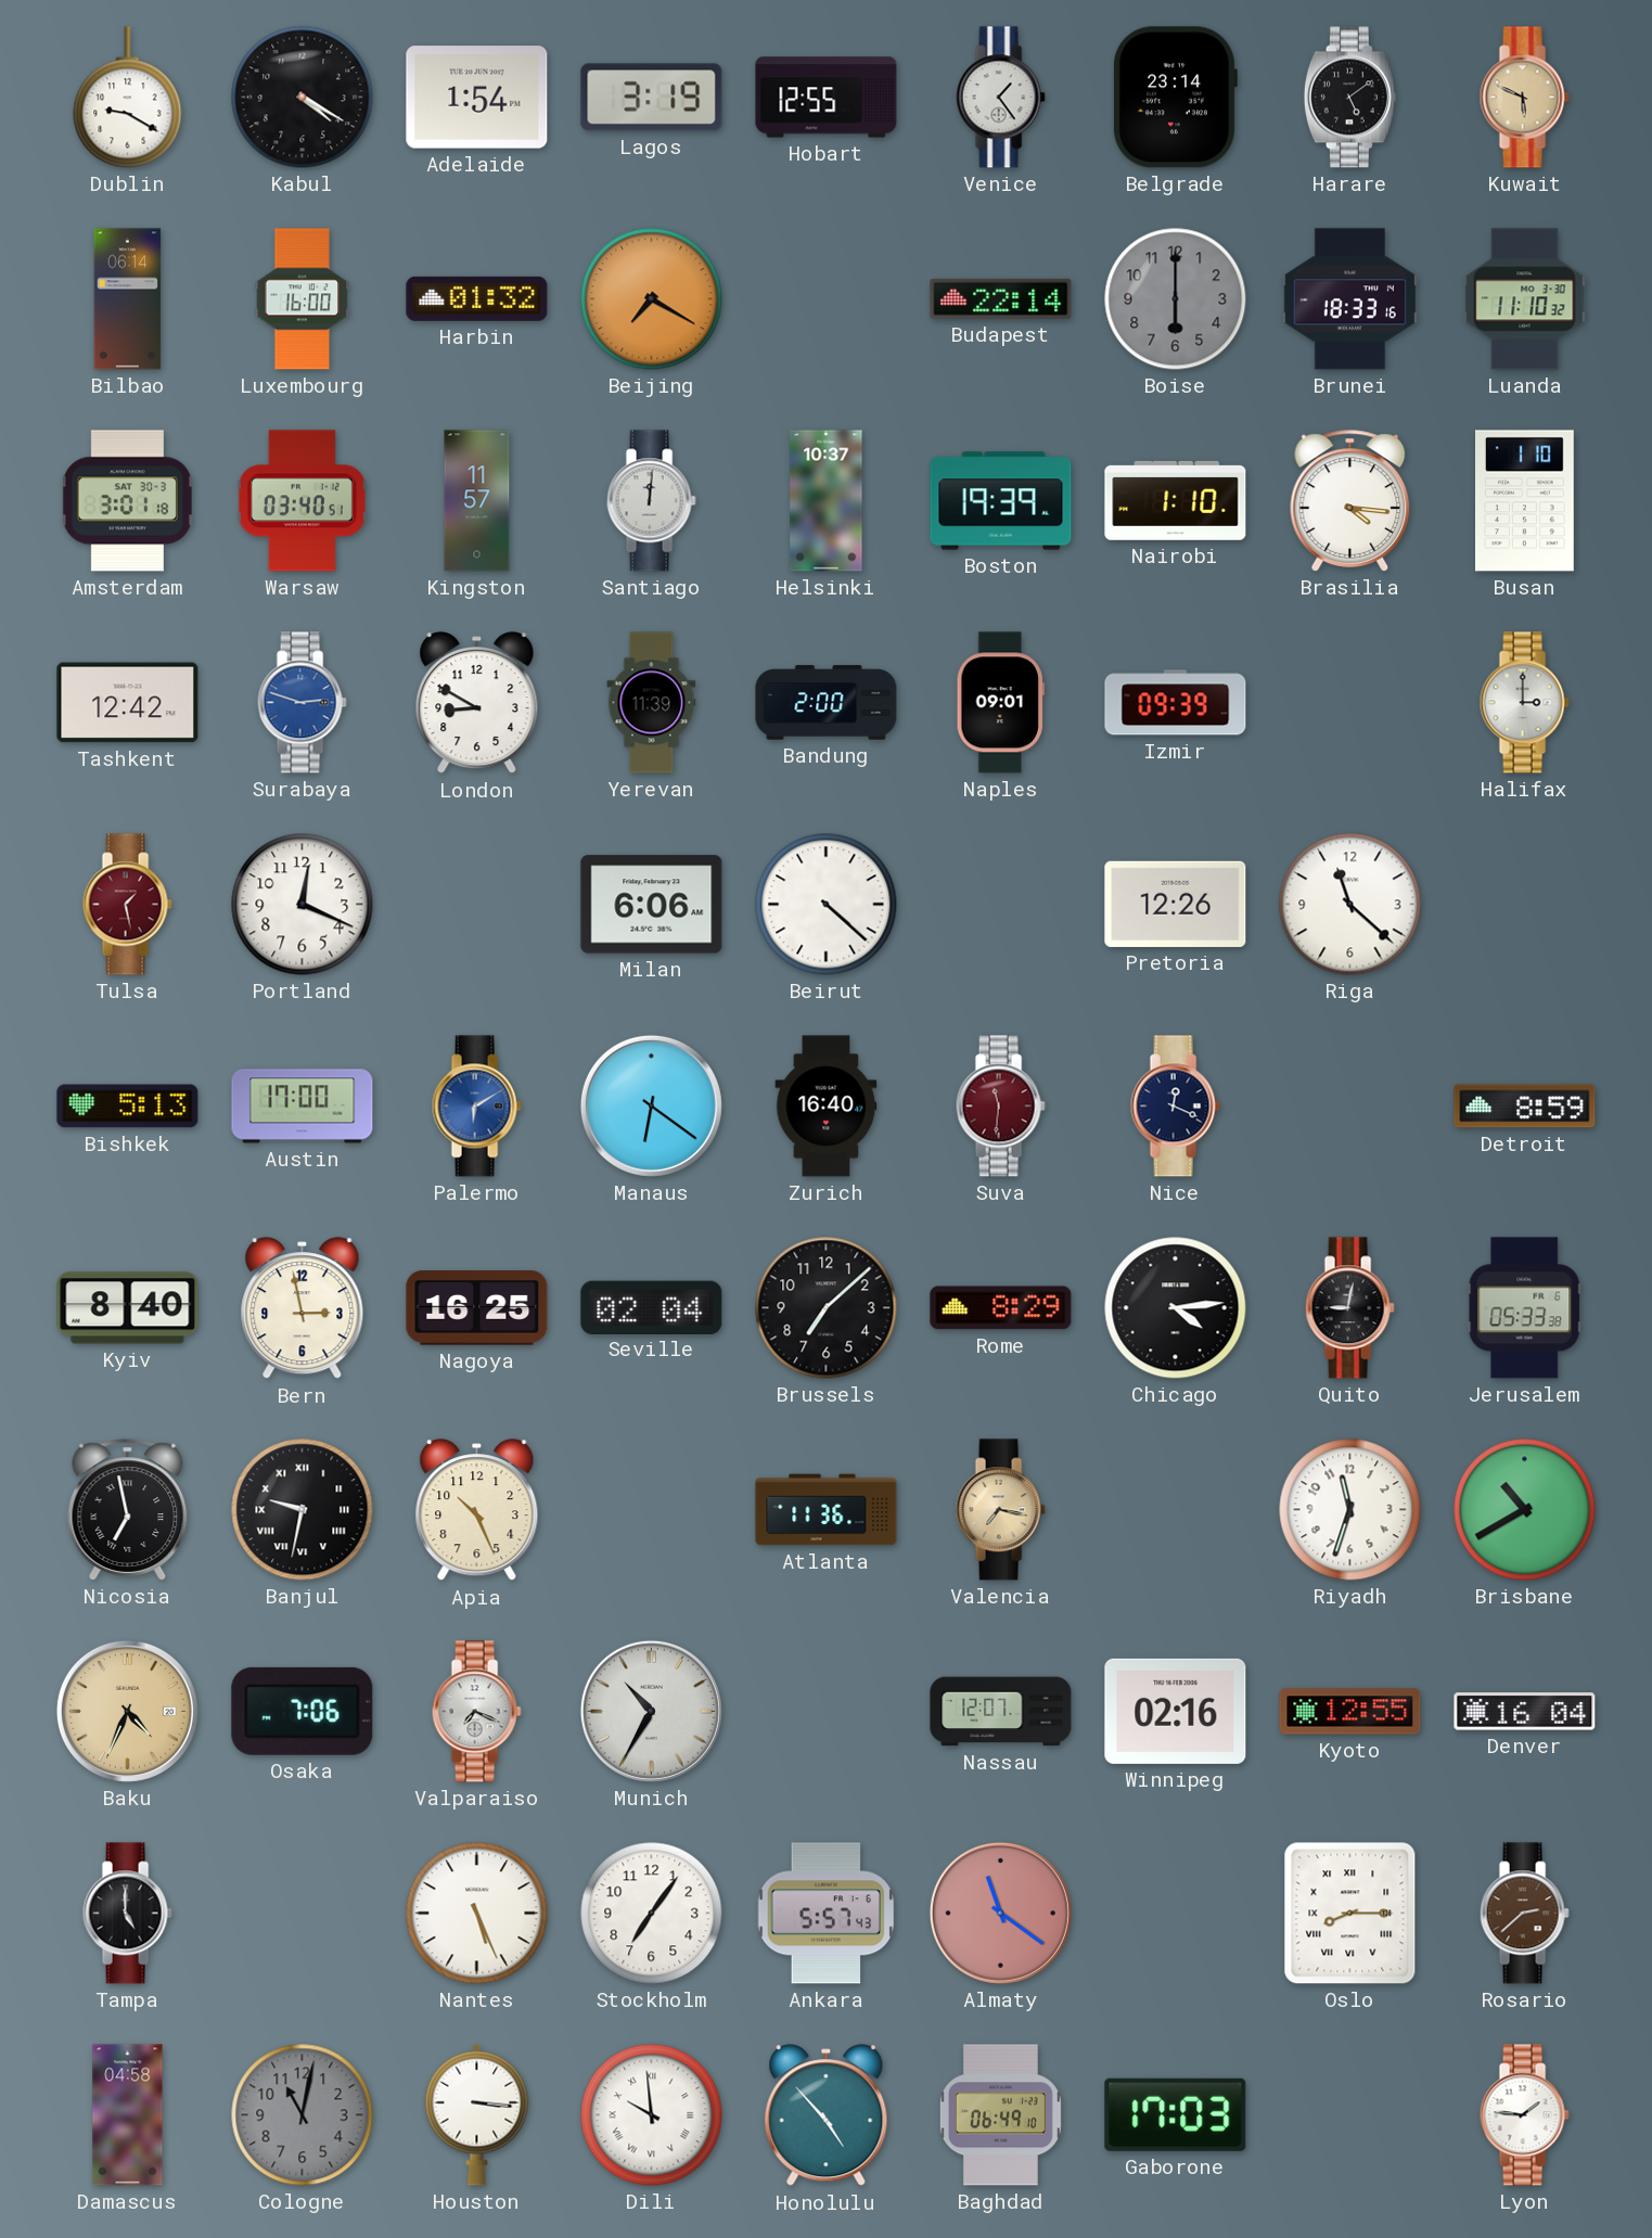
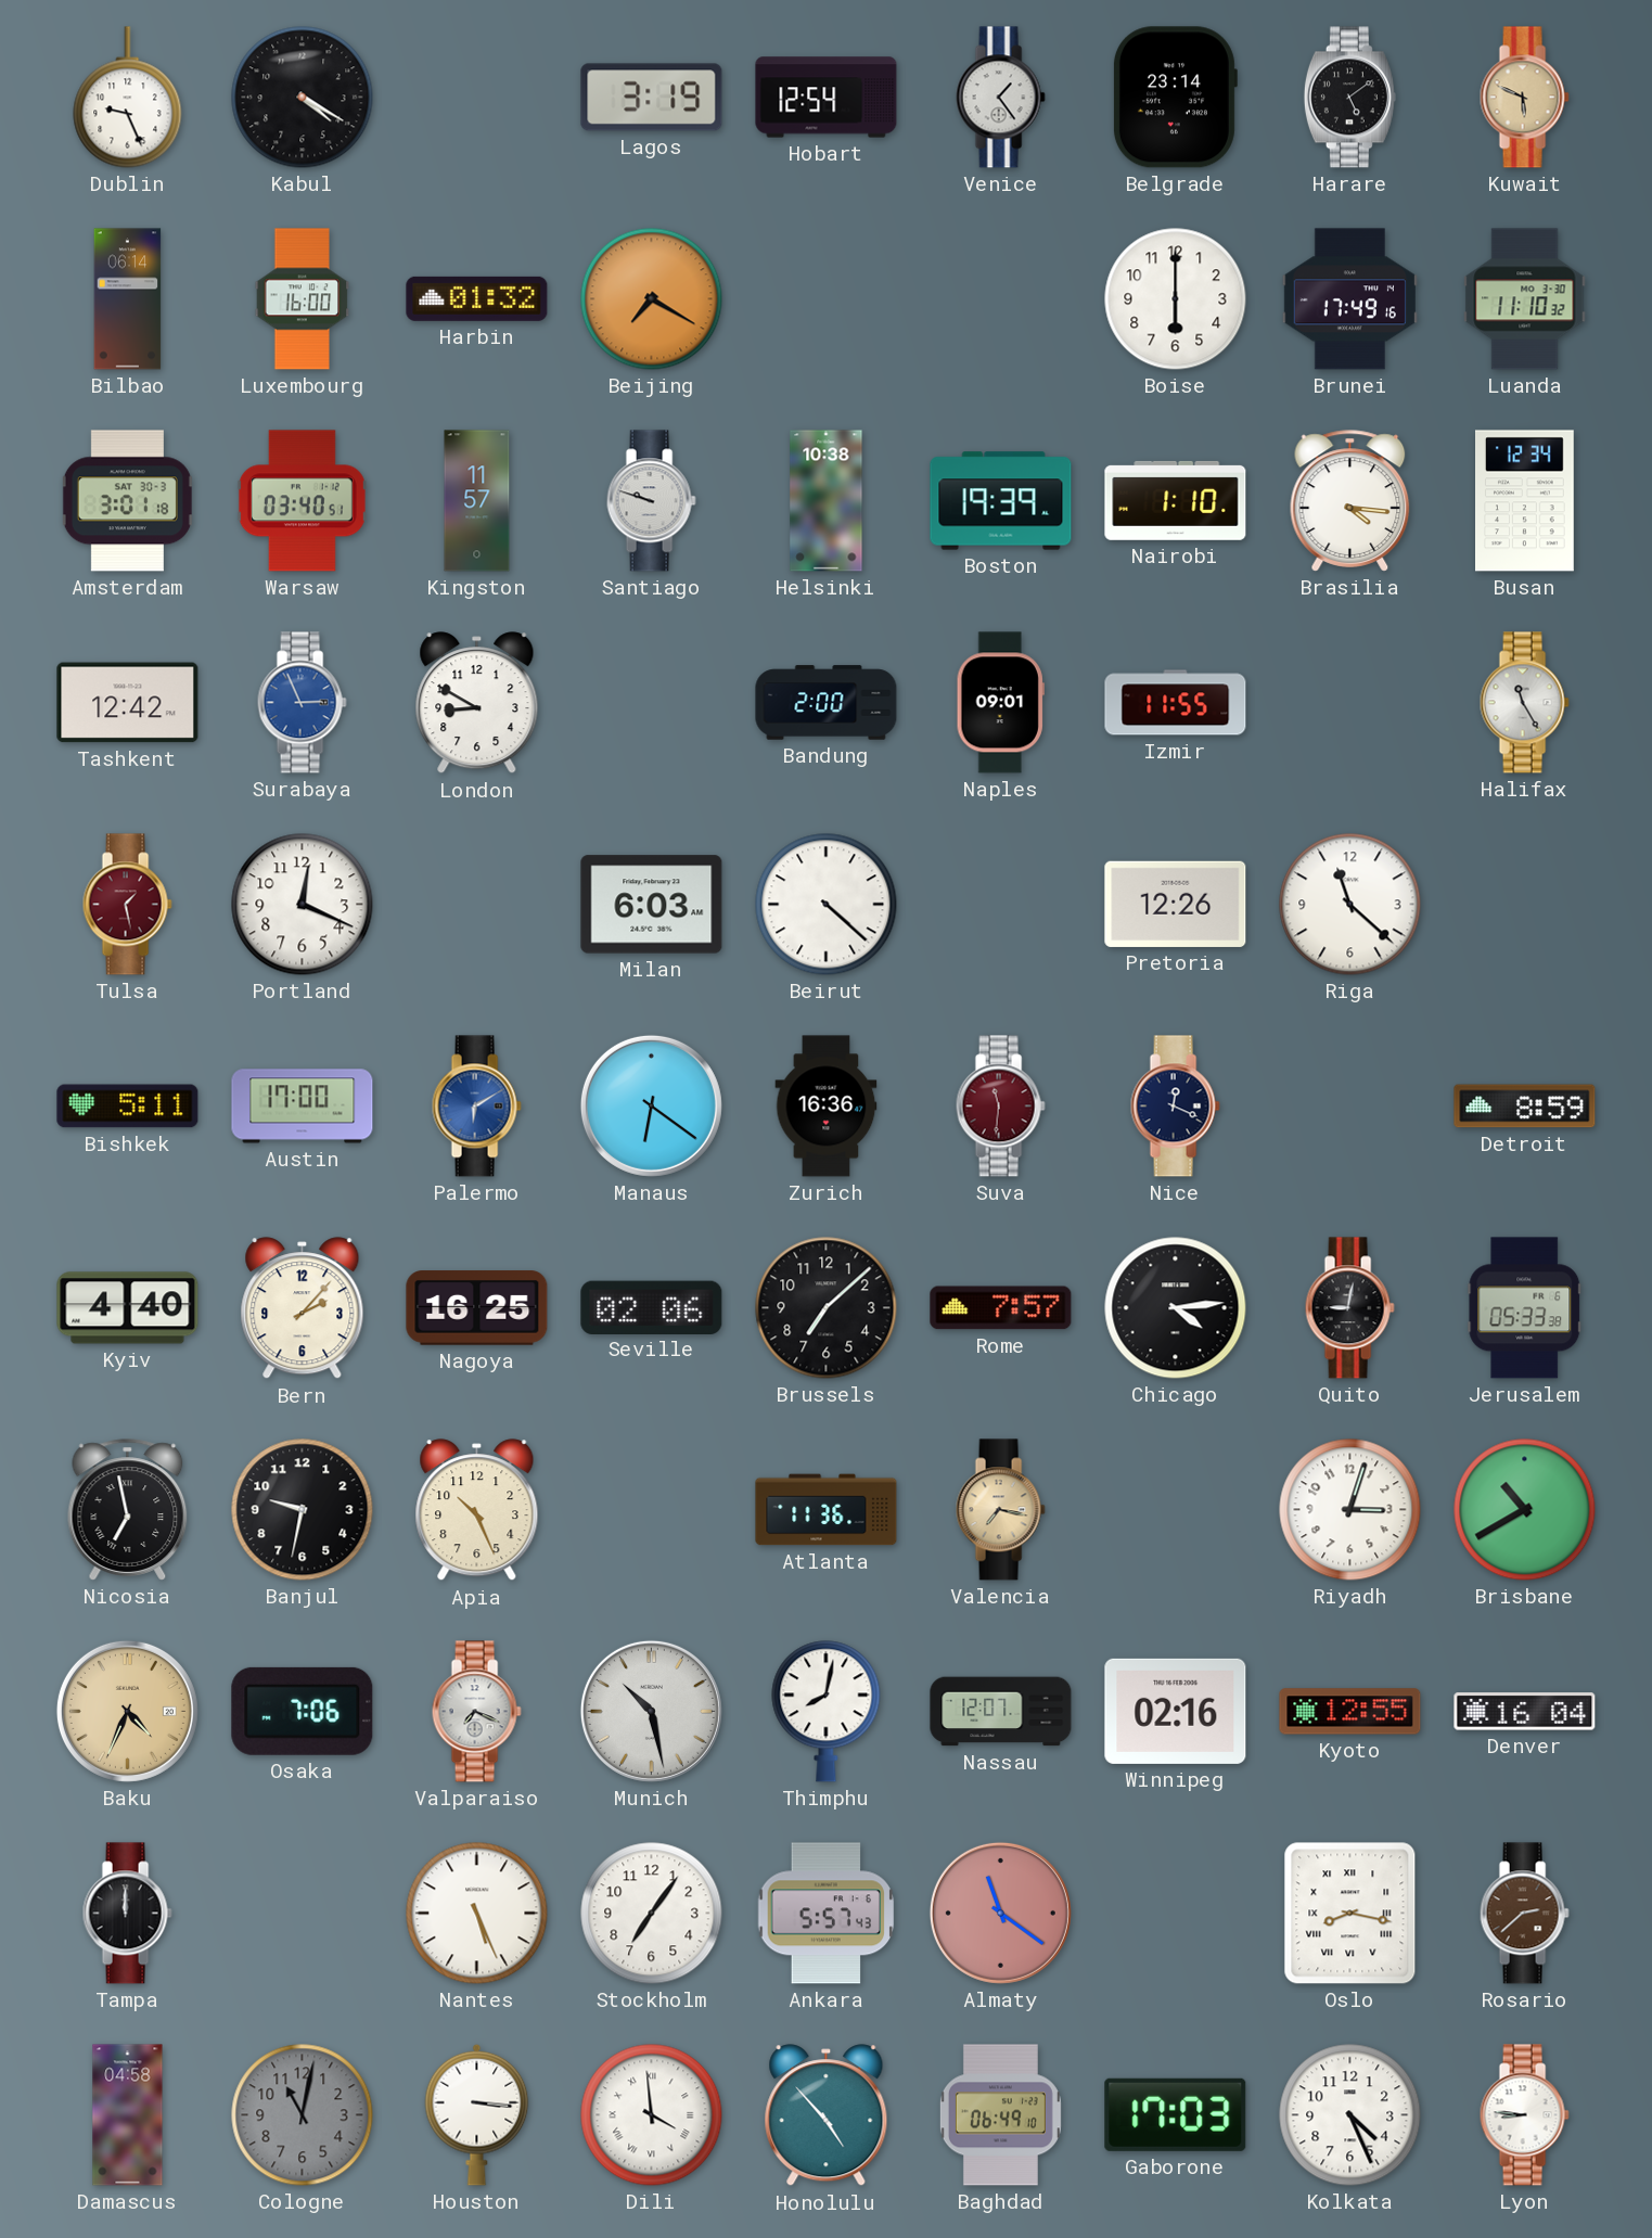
Dublin: 9:20 -> 9:26
Adelaide: 1:54 -> none
Hobart: 12:55 -> 12:54
Budapest: 22:14 -> none
Boise dial: grey -> white
Brunei: 18:33 -> 17:49
Santiago: 12:01 -> 9:48
Helsinki: 10:37 -> 10:38
Busan: 1:10 -> 12:34
Surabaya: 2:48 -> 2:56
Yerevan: 11:39 -> none
Izmir: 09:39 -> 11:55
Halifax: 3:00 -> 11:25
Milan: 6:06 -> 6:03
Bishkek: 5:13 -> 5:11
Zurich: 16:40 -> 16:36
Kyiv: 8:40 -> 4:40
Bern: 2:58 -> 2:07
Seville: 02:04 -> 02:06
Rome: 8:29 -> 7:57
Banjul numerals: Roman -> Arabic
Riyadh: 11:33 -> 3:03
Munich: 10:35 -> 10:28
Thimphu: none -> 8:02
Tampa: 5:00 -> 12:00
Oslo: 8:15 -> 8:17
Dili: 9:59 -> 3:59
Kolkata: none -> 4:26
Lyon: 1:46 -> 8:46
